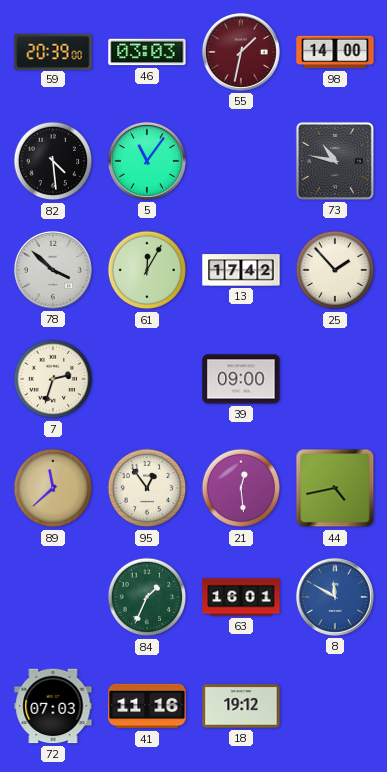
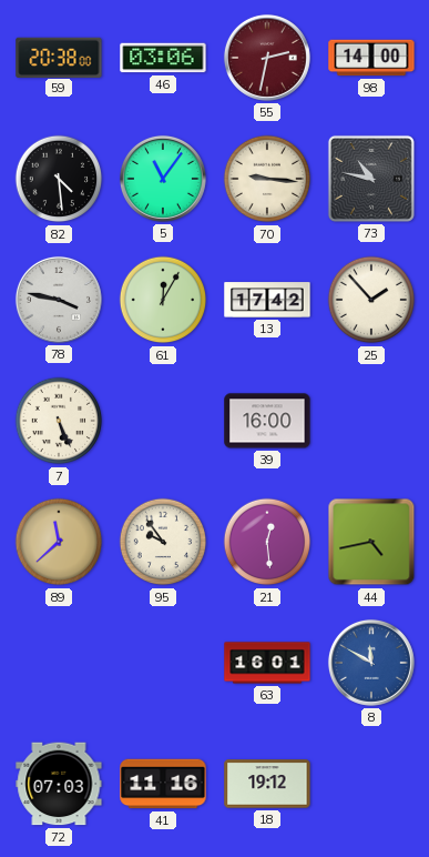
59: 20:39 -> 20:38
46: 03:03 -> 03:06
55: 1:32 -> 2:32
70: none -> 9:16
78: 3:52 -> 3:47
7: 2:33 -> 5:26
39: 09:00 -> 16:00
95: 12:54 -> 9:54
84: 1:34 -> none
